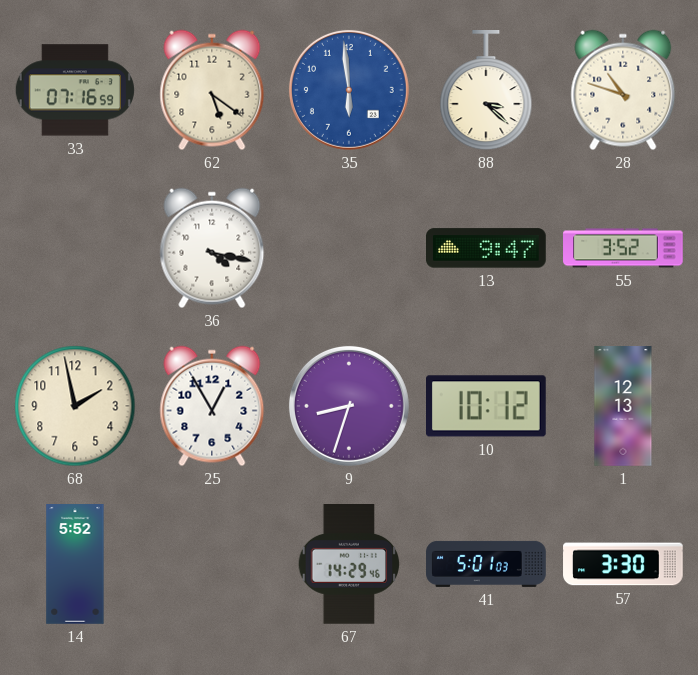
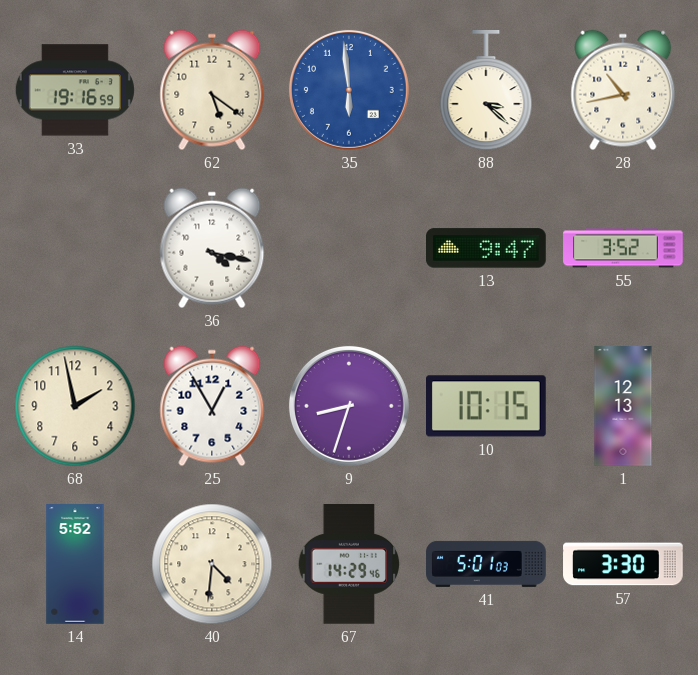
33: 07:16 -> 19:16
28: 10:48 -> 10:43
10: 10:12 -> 10:15
40: none -> 4:31
